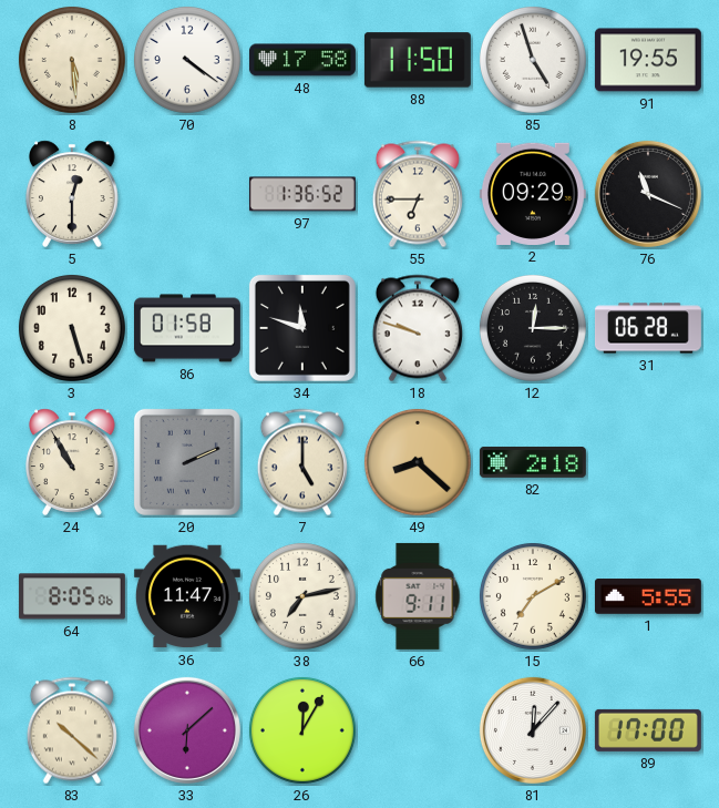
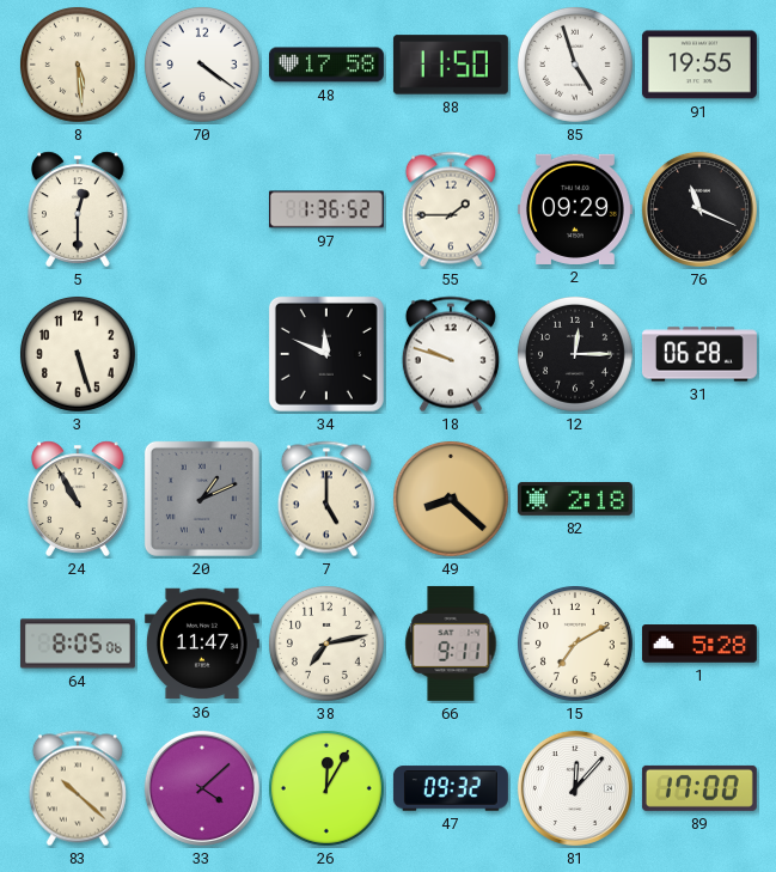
55: 6:45 -> 1:45
86: 01:58 -> none
34: 11:48 -> 11:49
20: 2:11 -> 1:11
1: 5:55 -> 5:28
33: 6:08 -> 4:08
47: none -> 09:32
